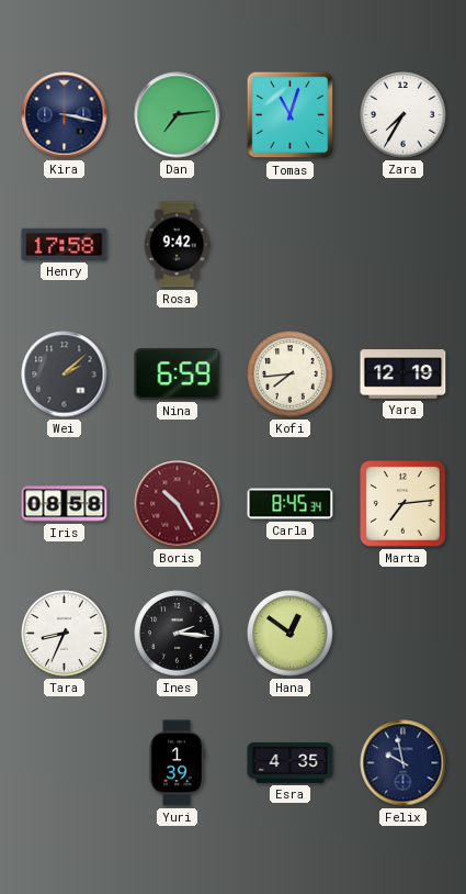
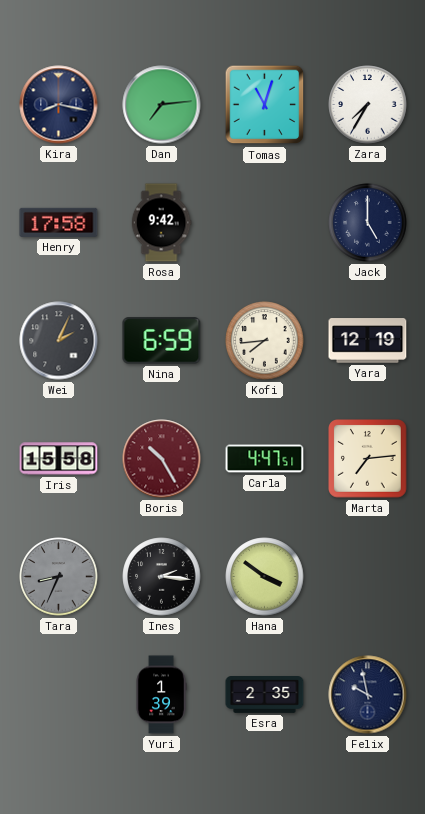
Kira: 3:17 -> 8:17
Jack: none -> 5:00
Wei: 2:08 -> 2:04
Iris: 08:58 -> 15:58
Carla: 8:45 -> 4:47
Tara dial: white -> grey
Hana: 12:51 -> 3:51
Esra: 4:35 -> 2:35
